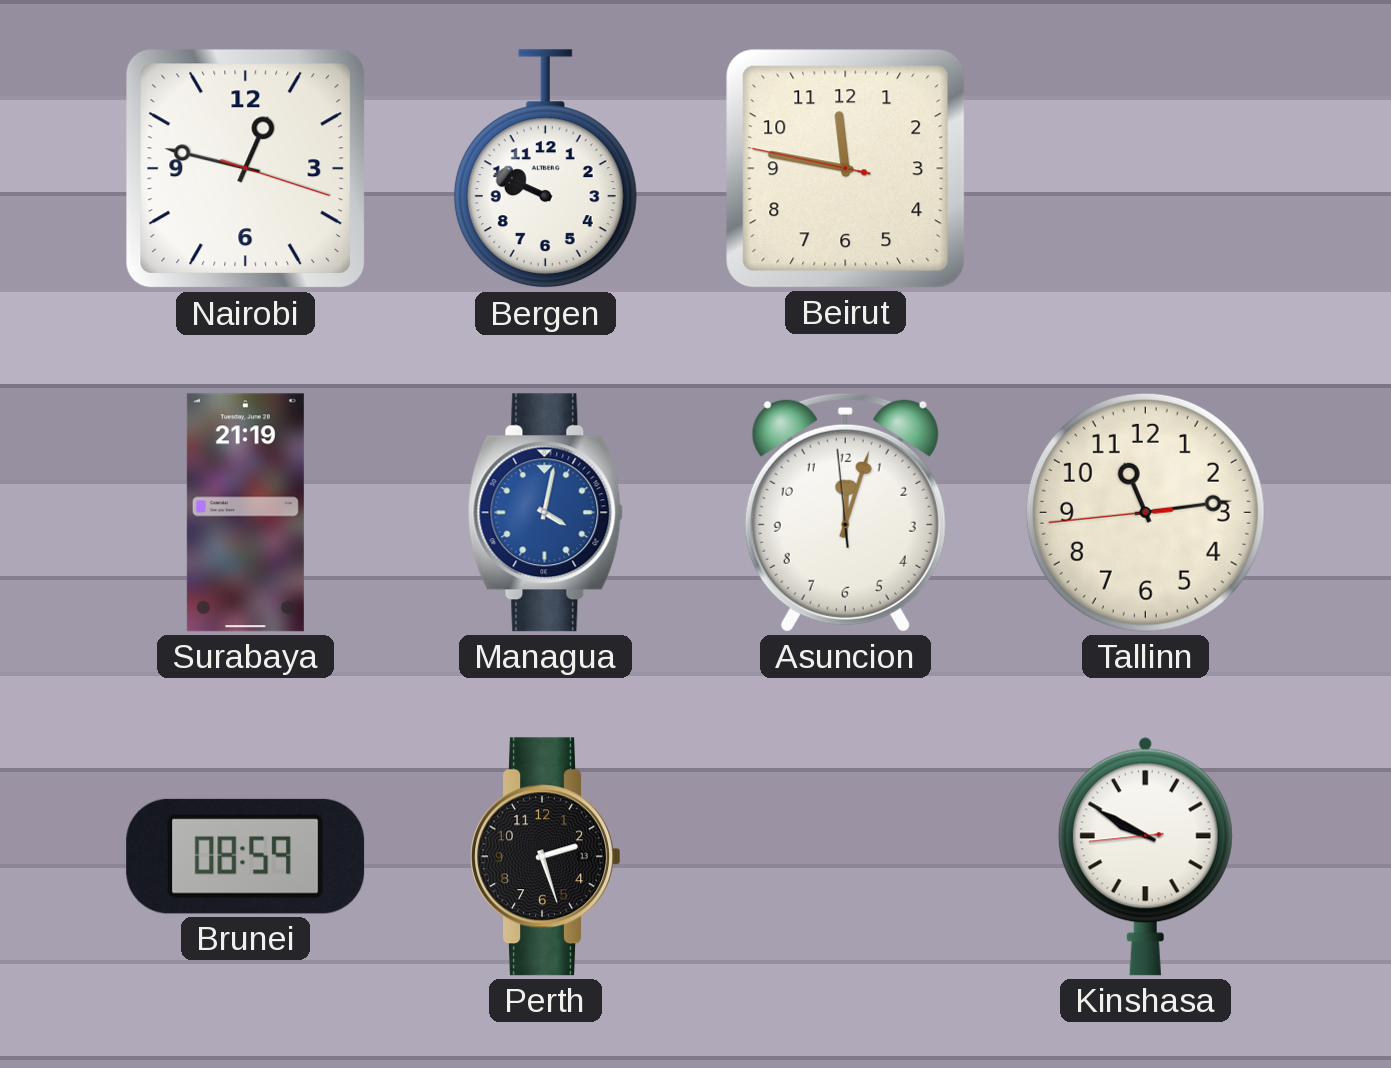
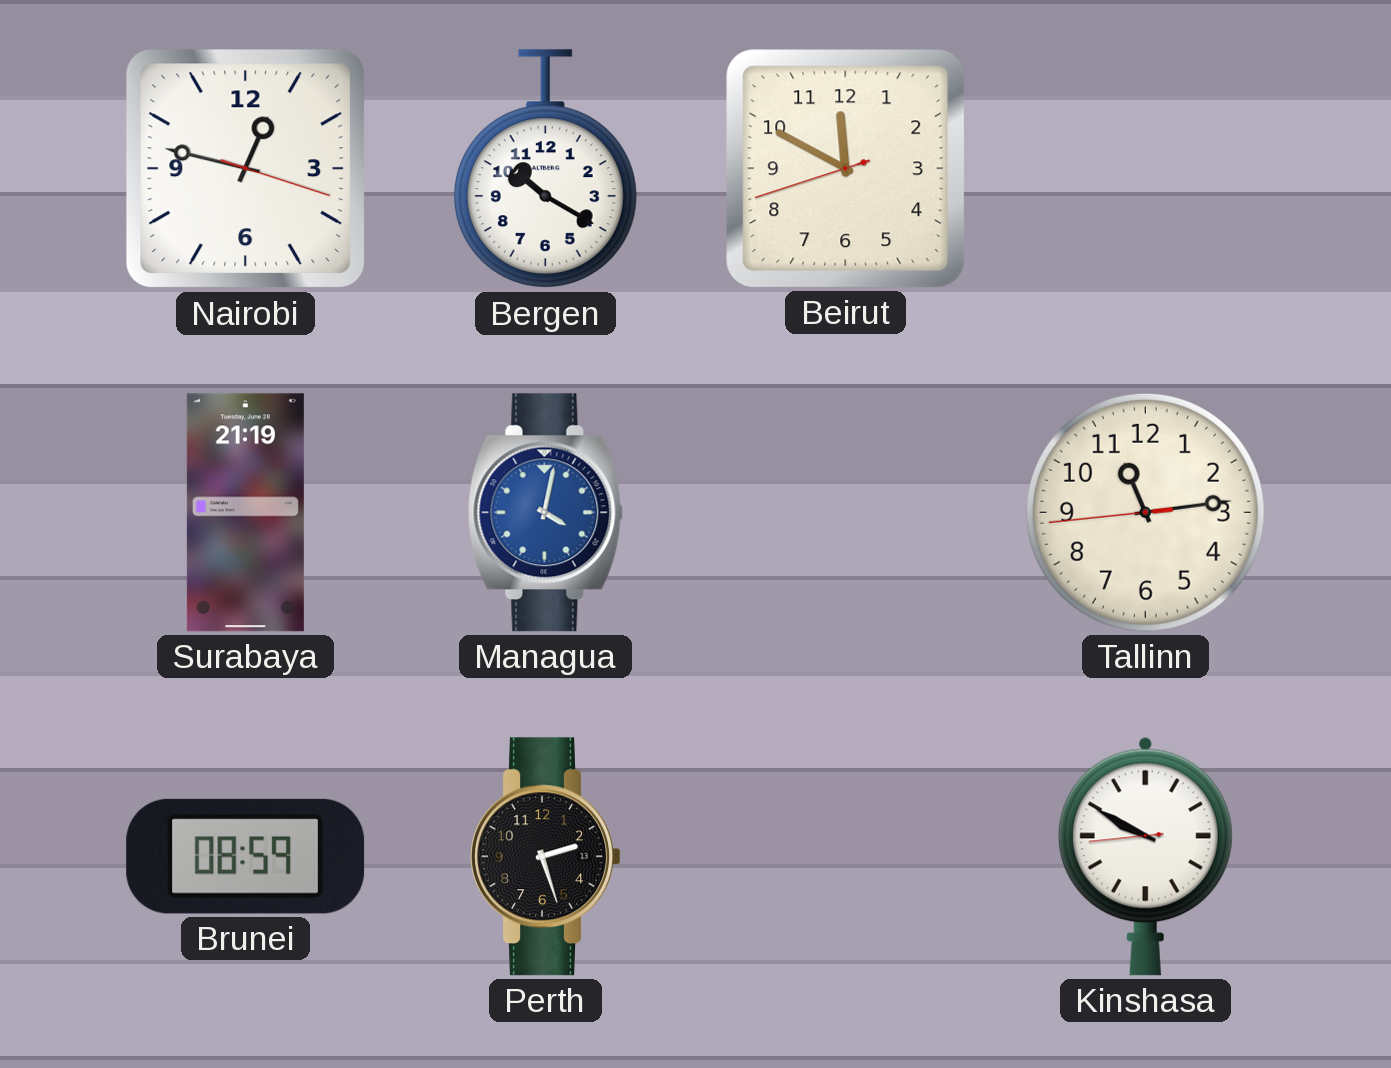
Bergen: 9:49 -> 10:20
Beirut: 11:46 -> 11:49
Asuncion: 12:02 -> none
